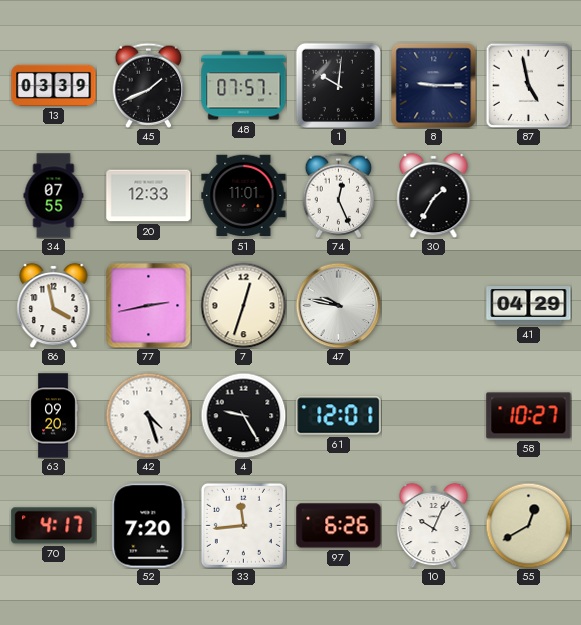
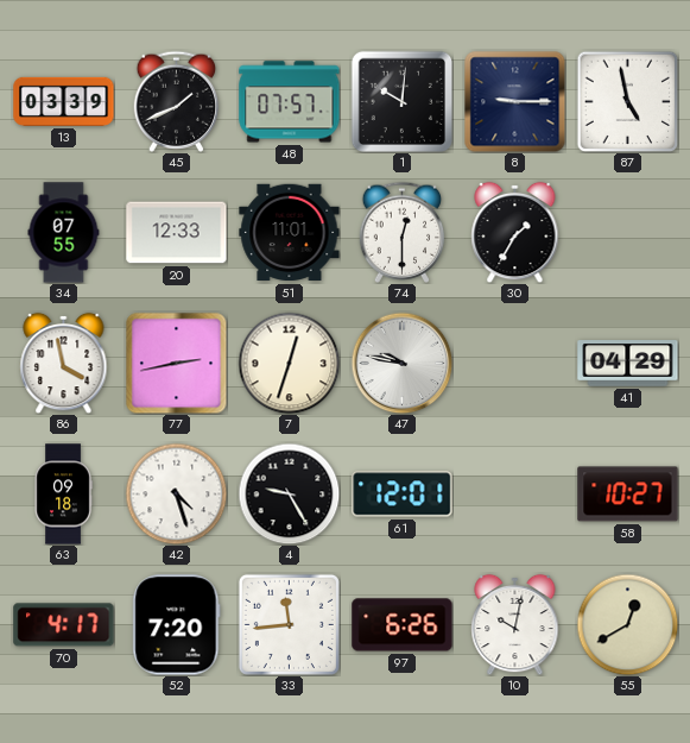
74: 12:26 -> 12:30
63: 09:20 -> 09:18
10: 10:04 -> 10:02
